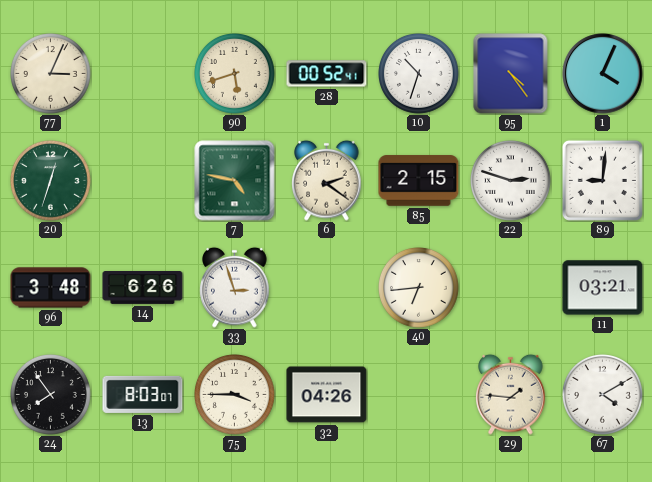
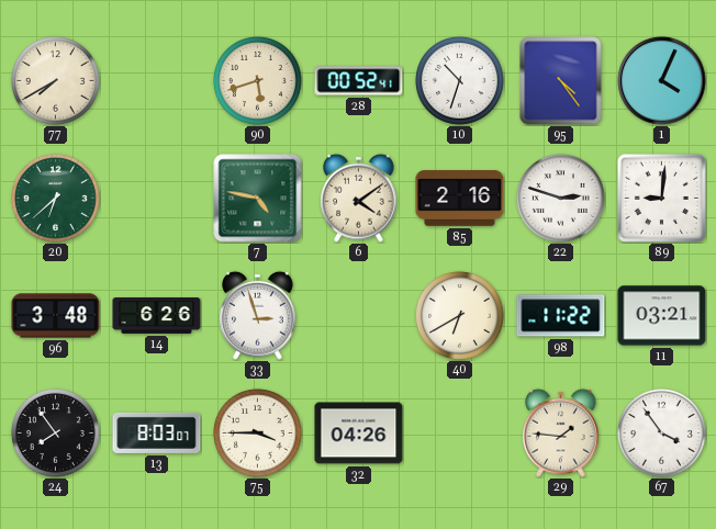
77: 3:04 -> 7:40
20: 12:33 -> 6:38
6: 2:21 -> 4:09
85: 2:15 -> 2:16
40: 6:44 -> 6:40
98: none -> 11:22
67: 4:10 -> 3:54
